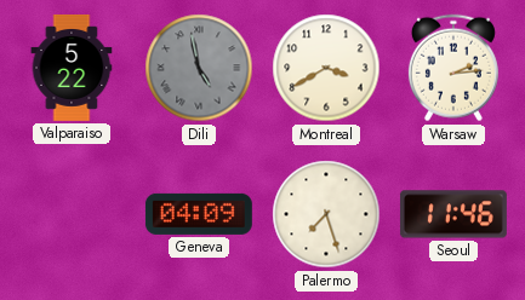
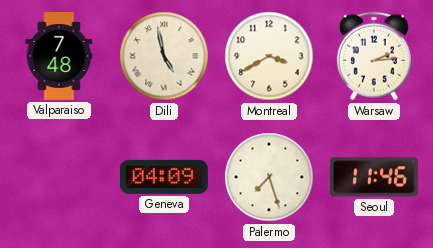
Valparaiso: 5:22 -> 7:48
Dili dial: grey -> cream
